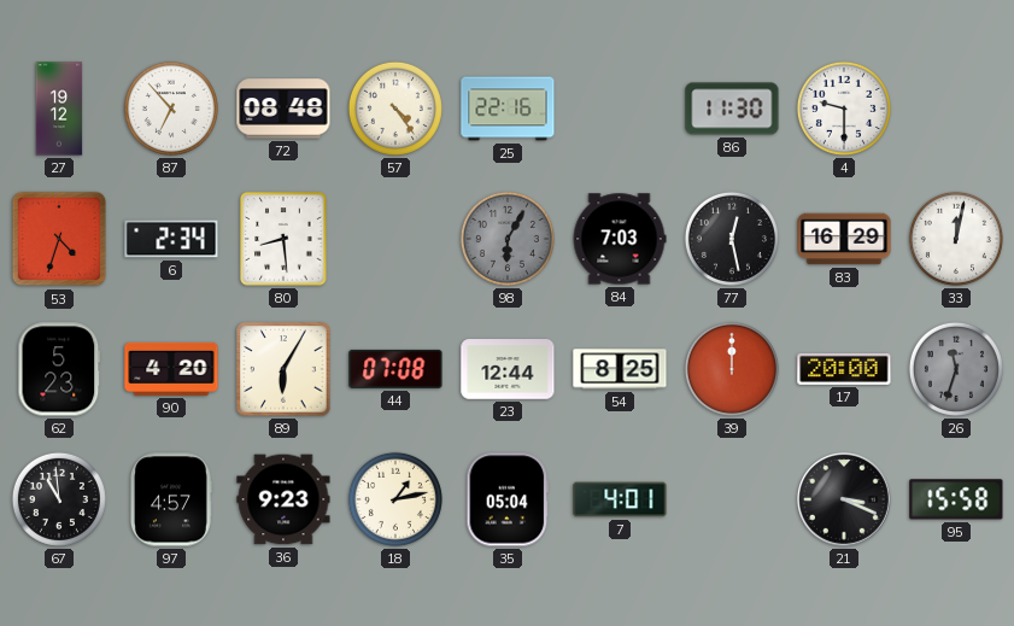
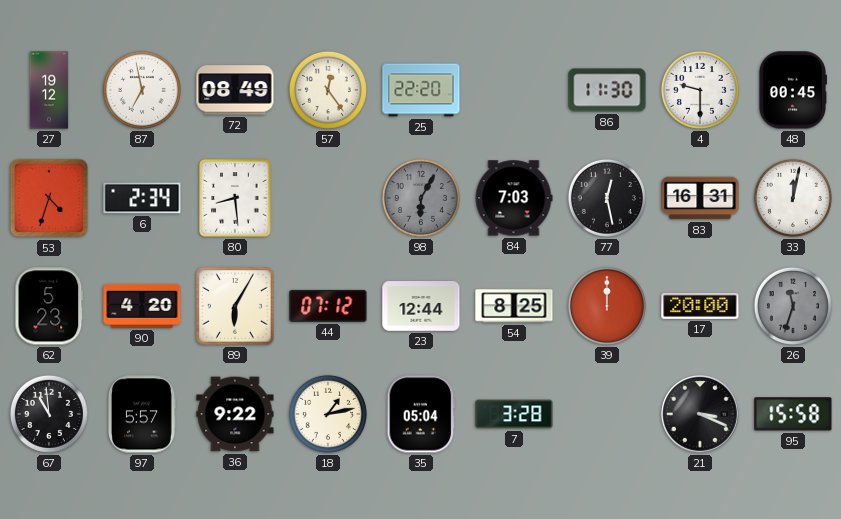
87: 6:53 -> 6:58
72: 08:48 -> 08:49
57: 4:24 -> 12:24
25: 22:16 -> 22:20
48: none -> 00:45
83: 16:29 -> 16:31
44: 07:08 -> 07:12
97: 4:57 -> 5:57
36: 9:23 -> 9:22
7: 4:01 -> 3:28
